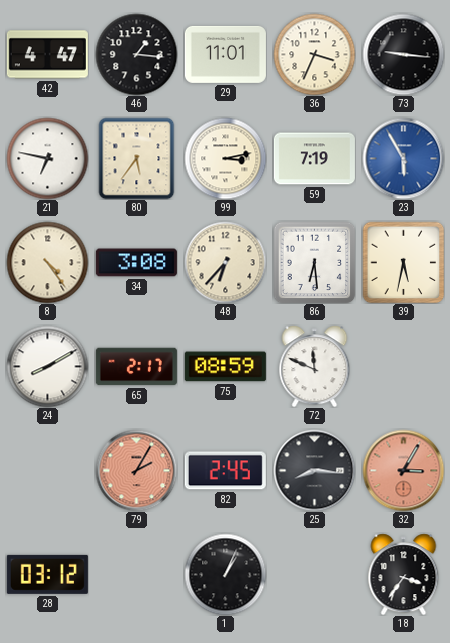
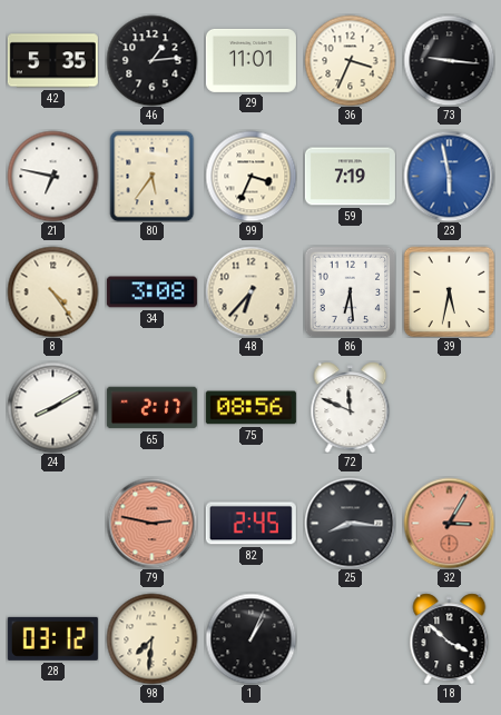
42: 4:47 -> 5:35
46: 1:16 -> 1:14
99: 3:13 -> 3:34
23: 5:55 -> 5:58
75: 08:59 -> 08:56
79: 2:05 -> 2:47
98: none -> 7:31
18: 3:36 -> 3:52
